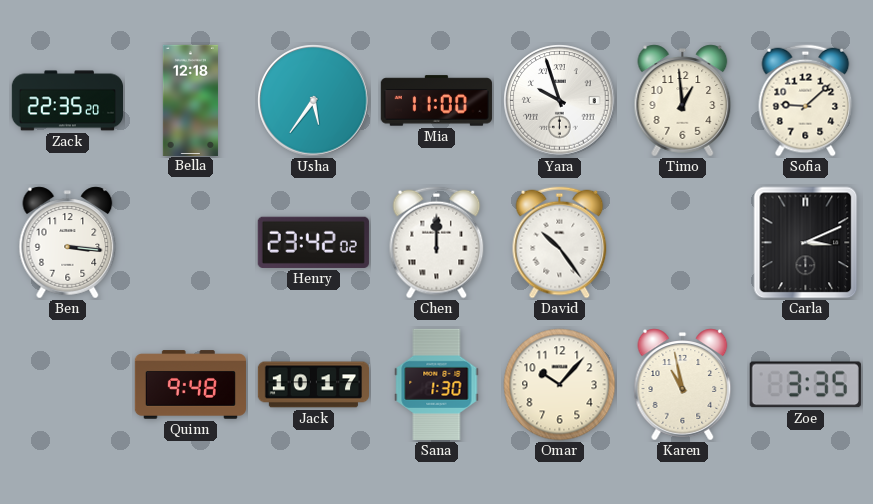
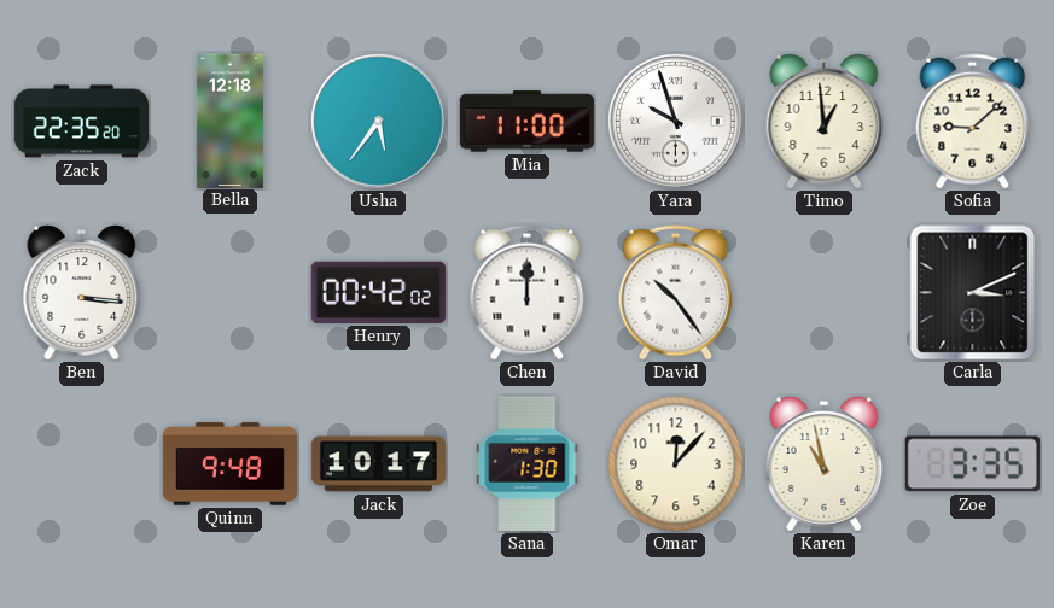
Henry: 23:42 -> 00:42
Omar: 10:07 -> 12:07
